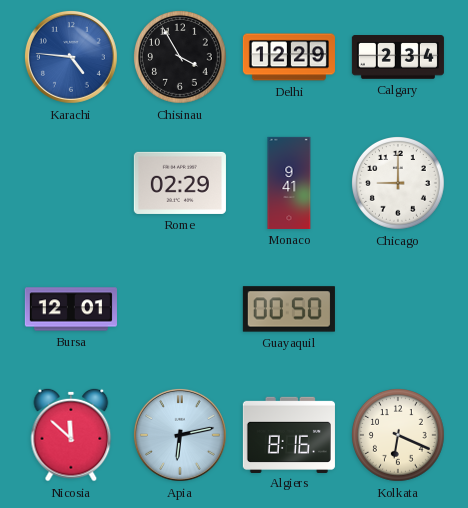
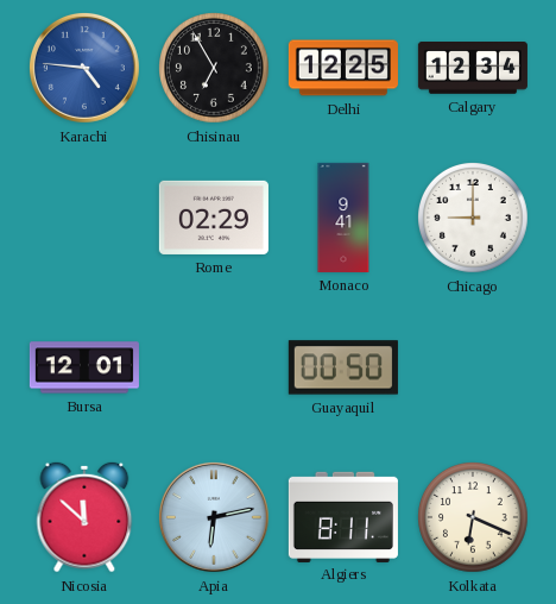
Chisinau: 3:55 -> 6:55
Delhi: 12:29 -> 12:25
Calgary: 2:34 -> 12:34
Algiers: 8:16 -> 8:11
